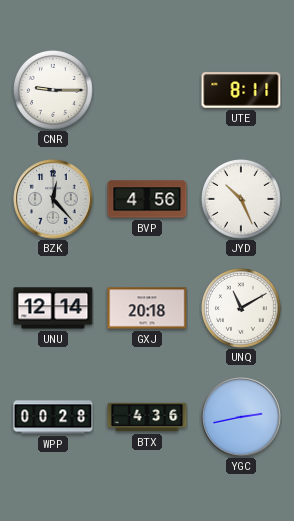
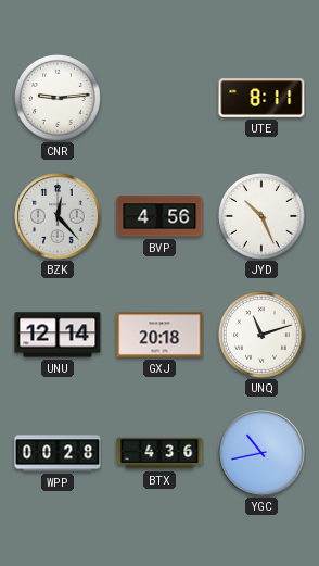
CNR: 9:15 -> 9:14
UNQ: 11:10 -> 11:12
YGC: 2:43 -> 10:43
